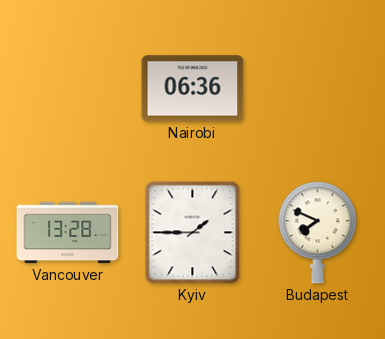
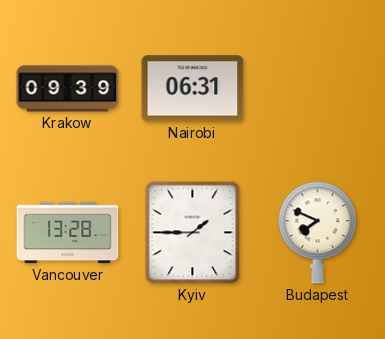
Krakow: none -> 09:39
Nairobi: 06:36 -> 06:31
